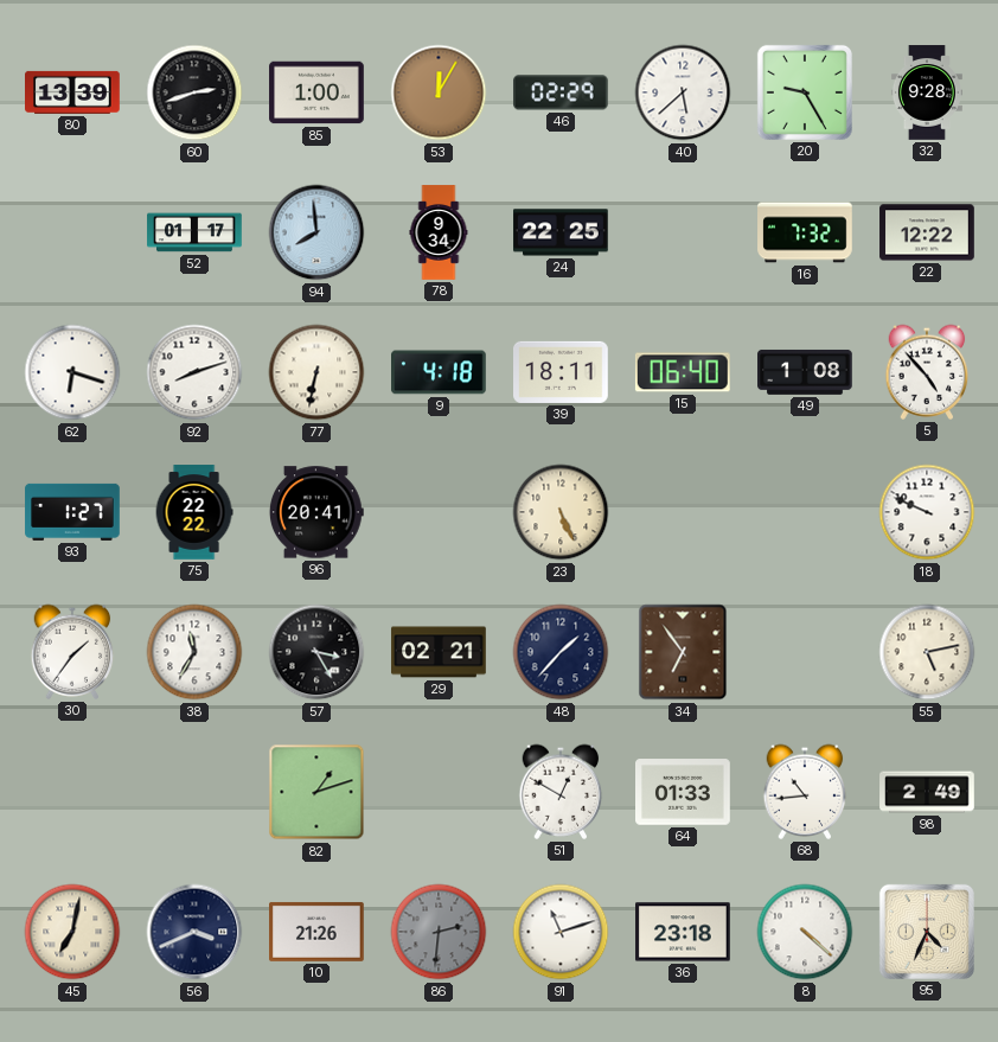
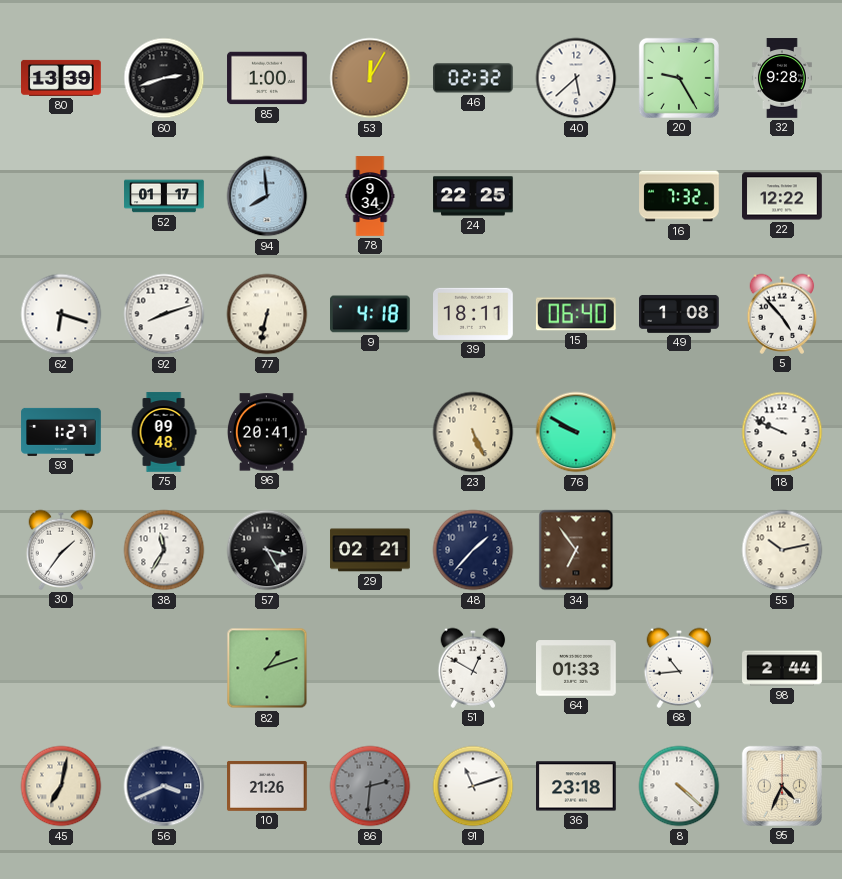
46: 02:29 -> 02:32
75: 22:22 -> 09:48
76: none -> 9:50
55: 5:13 -> 10:13
98: 2:49 -> 2:44
